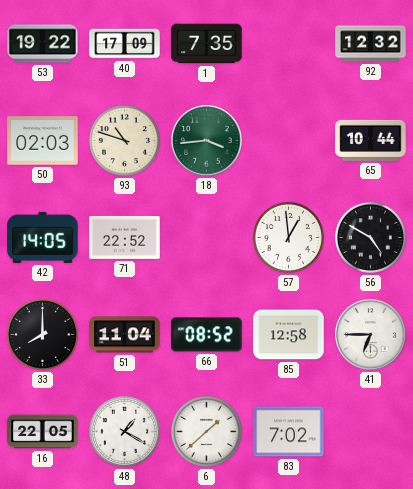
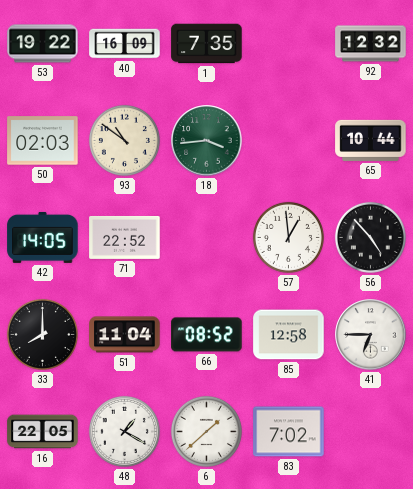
40: 17:09 -> 16:09
93: 10:48 -> 10:51
56: 4:50 -> 4:53
